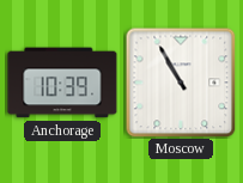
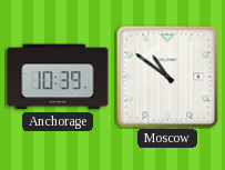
Moscow: 10:55 -> 10:51
